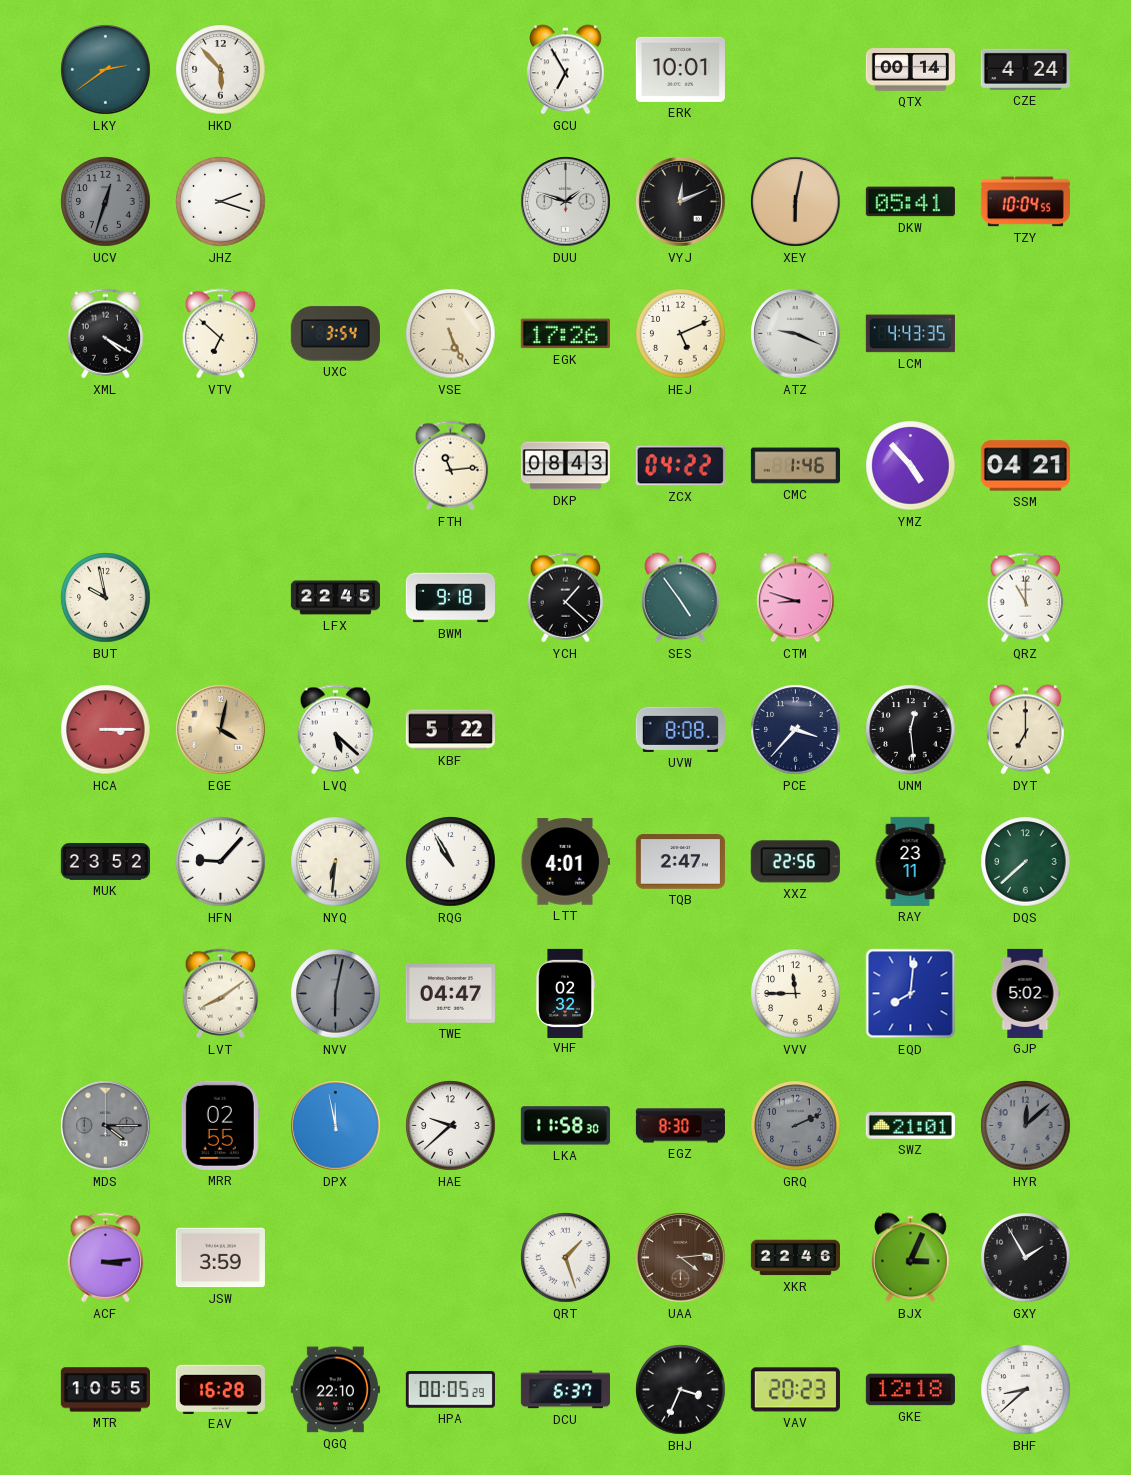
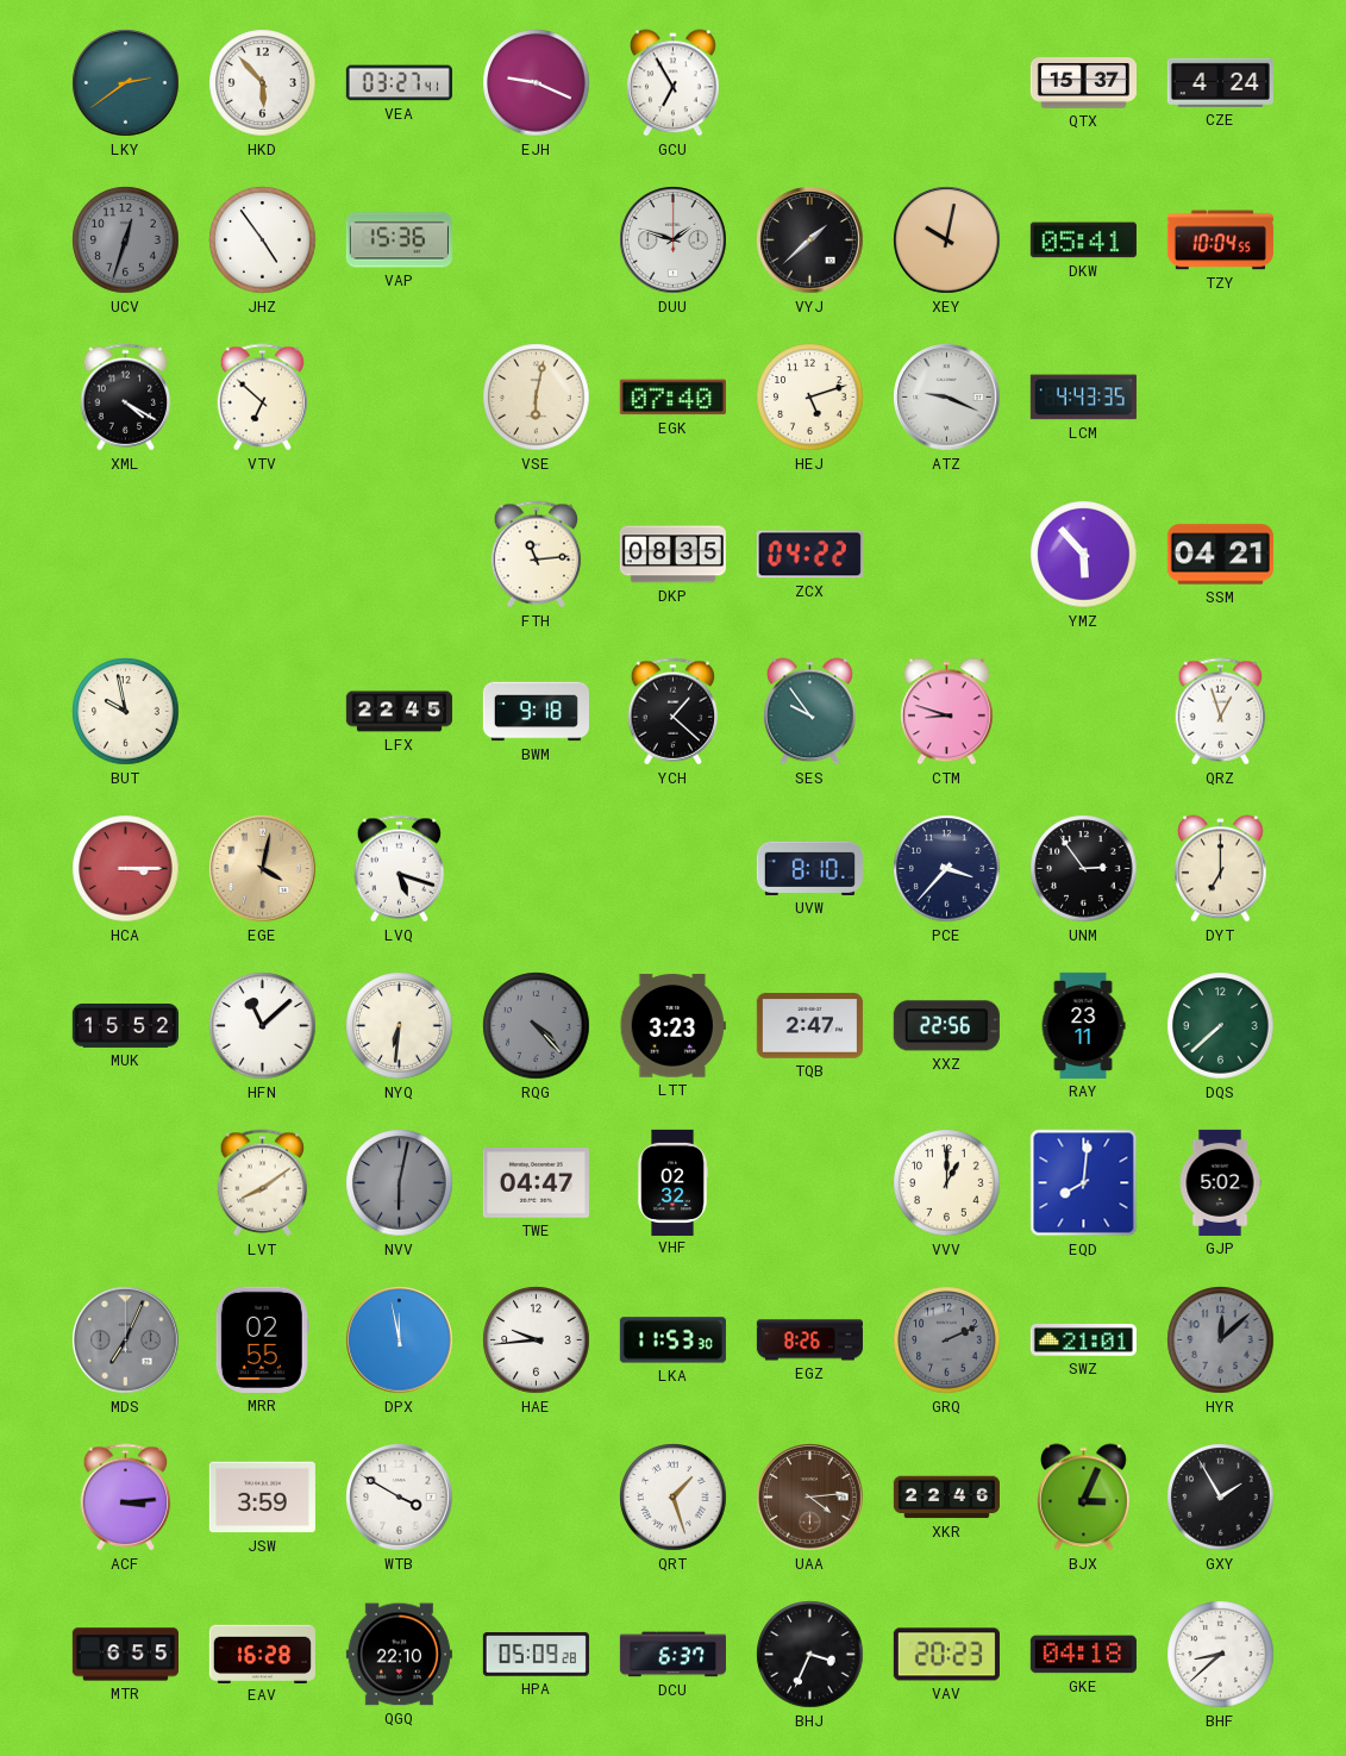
VEA: none -> 03:27
EJH: none -> 9:19
ERK: 10:01 -> none
QTX: 00:14 -> 15:37
JHZ: 2:18 -> 4:54
VAP: none -> 15:36
VYJ: 12:11 -> 1:38
XEY: 6:02 -> 10:02
UXC: 3:54 -> none
VSE: 5:26 -> 6:02
EGK: 17:26 -> 07:40
HEJ: 5:11 -> 5:12
DKP: 08:43 -> 08:35
CMC: 1:46 -> none
YMZ: 4:53 -> 5:53
SES: 4:54 -> 9:54
QRZ: 11:00 -> 12:57
LVQ: 5:22 -> 5:18
KBF: 5:22 -> none
UVW: 8:08 -> 8:10
UNM: 12:29 -> 2:54
MUK: 23:52 -> 15:52
HFN: 9:07 -> 11:08
RQG: 10:55 -> 4:23
RQG dial: white -> grey
LTT: 4:01 -> 3:23
VVV: 11:45 -> 1:00
MDS: 4:15 -> 7:04
HAE: 9:38 -> 9:44
LKA: 11:58 -> 11:53
EGZ: 8:30 -> 8:26
WTB: none -> 3:50
MTR: 10:55 -> 6:55
HPA: 00:05 -> 05:09
GKE: 12:18 -> 04:18
